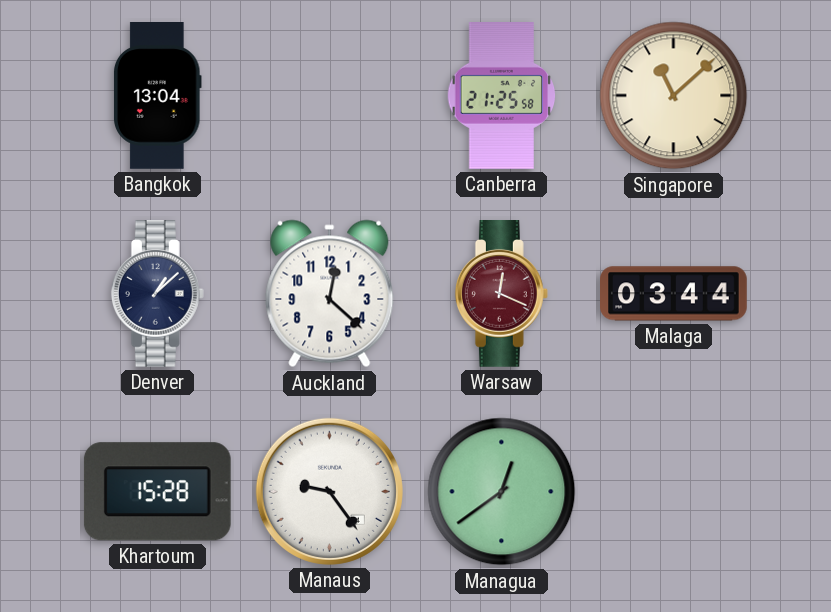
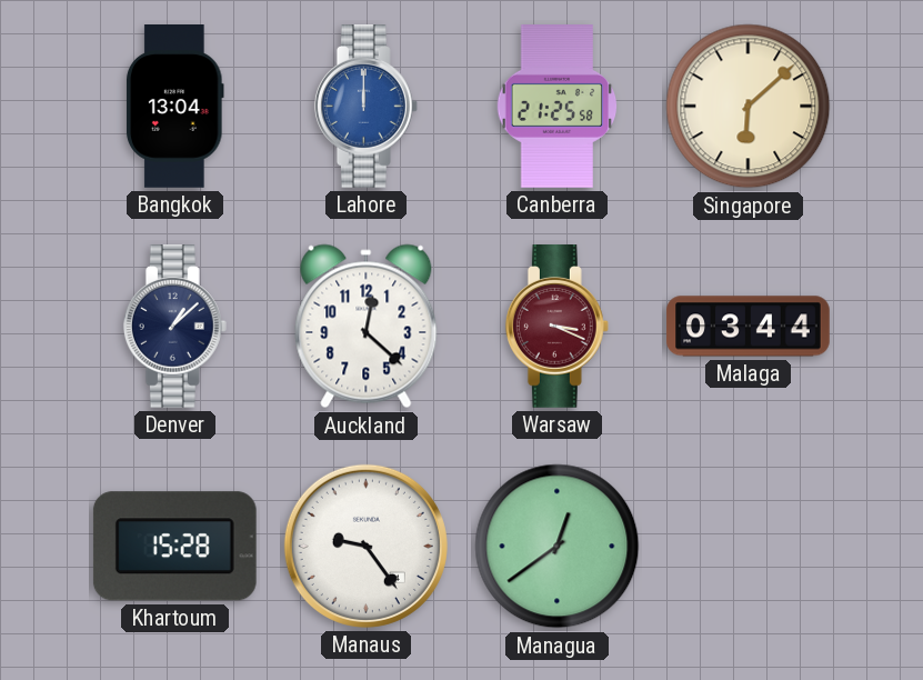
Lahore: none -> 12:00
Singapore: 11:08 -> 6:08
Warsaw: 12:19 -> 3:19
